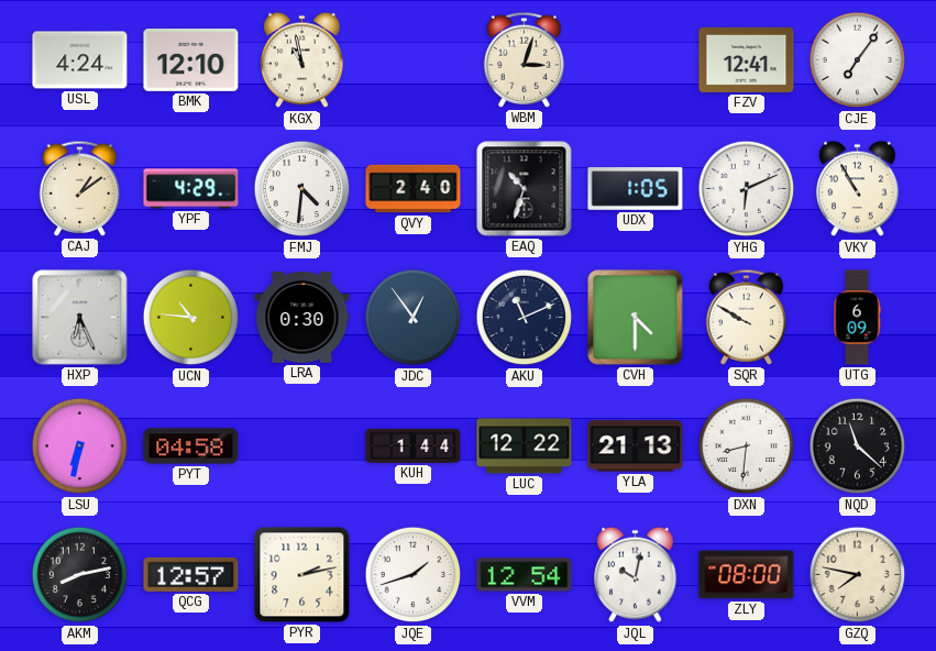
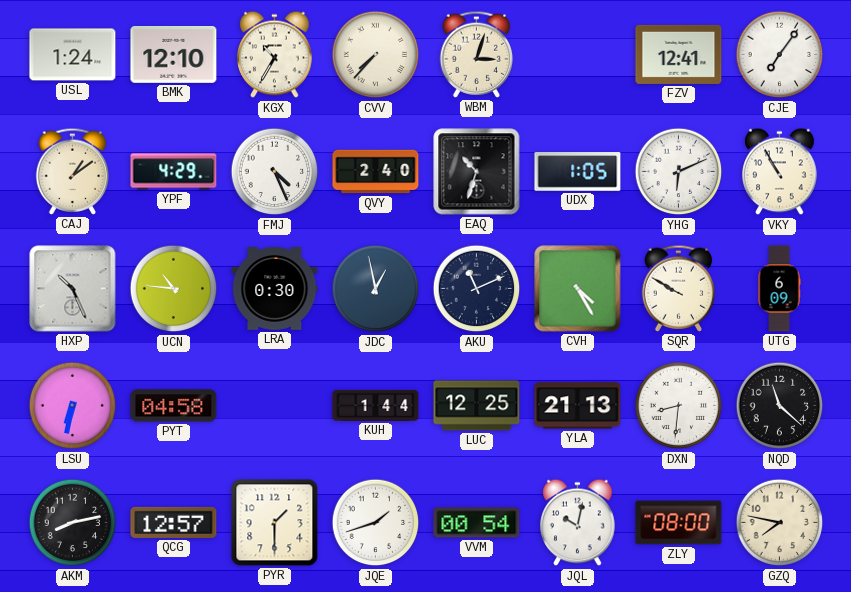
USL: 4:24 -> 1:24
KGX: 10:58 -> 10:35
CVV: none -> 7:37
FMJ: 4:31 -> 4:26
HXP: 6:26 -> 10:26
JDC: 12:54 -> 12:58
CVH: 4:30 -> 4:25
LUC: 12:22 -> 12:25
PYR: 2:13 -> 1:30
VVM: 12:54 -> 00:54
